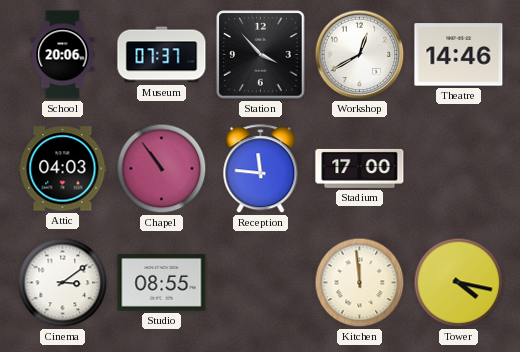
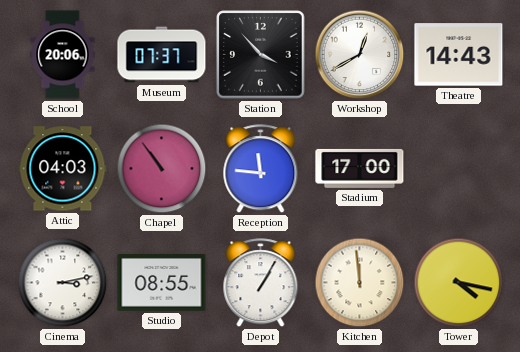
Theatre: 14:46 -> 14:43
Cinema: 3:09 -> 3:13
Depot: none -> 1:05
